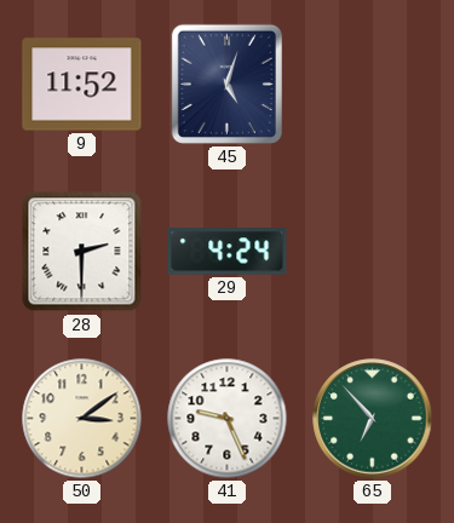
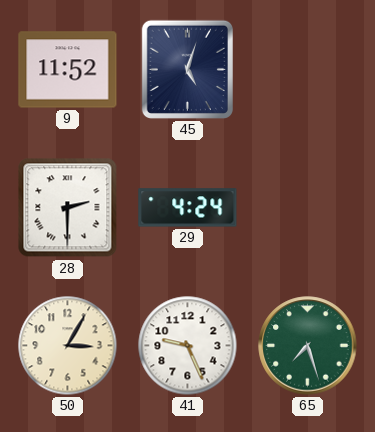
50: 3:09 -> 3:05
65: 6:53 -> 7:27
